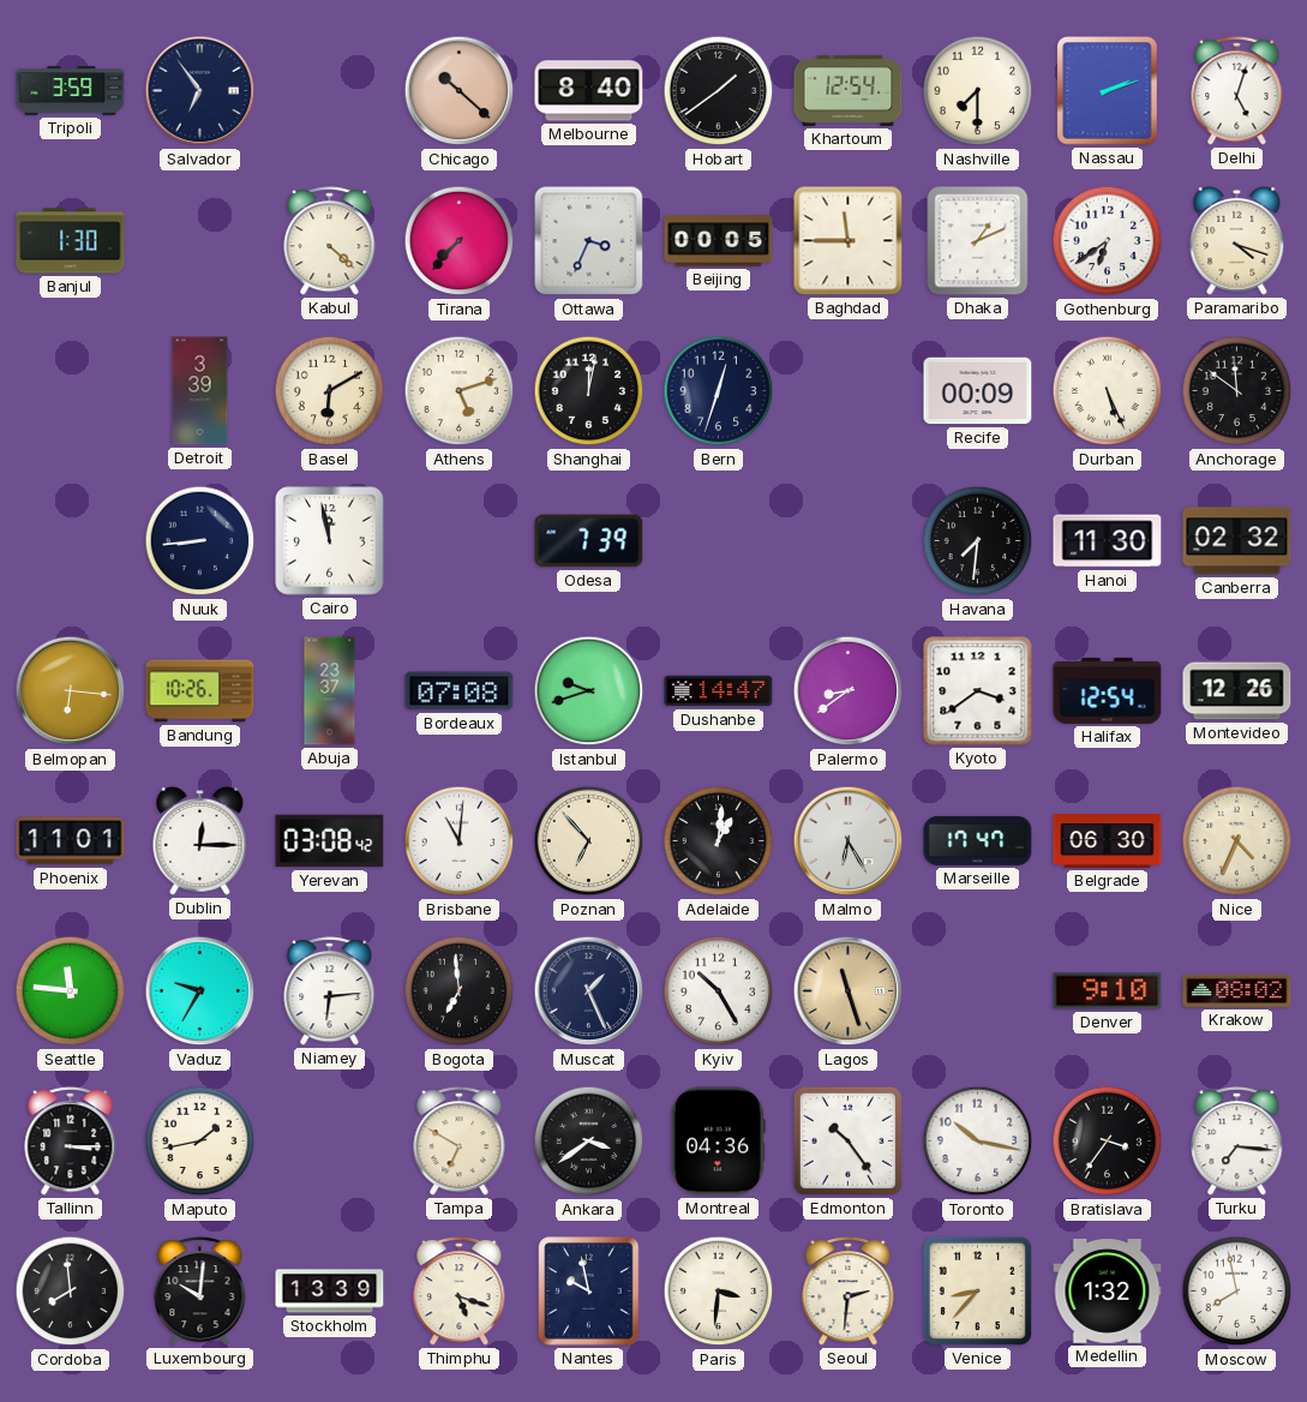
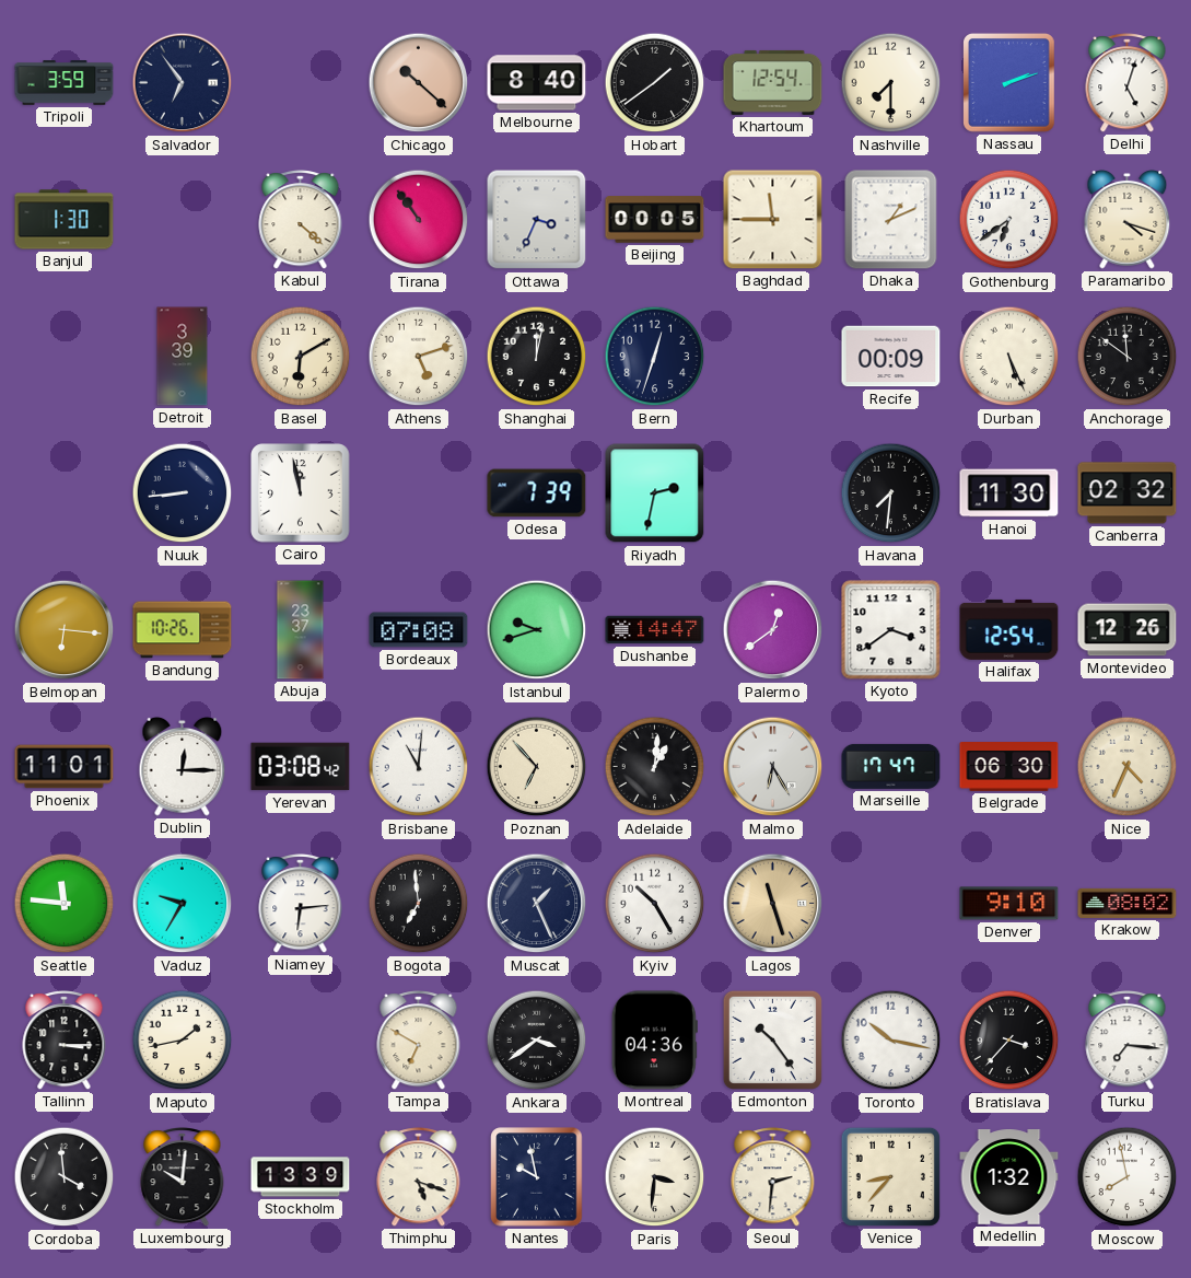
Tirana: 7:37 -> 10:54
Riyadh: none -> 2:32
Palermo: 8:39 -> 12:39
Bratislava: 3:36 -> 3:37
Cordoba: 7:59 -> 3:59
